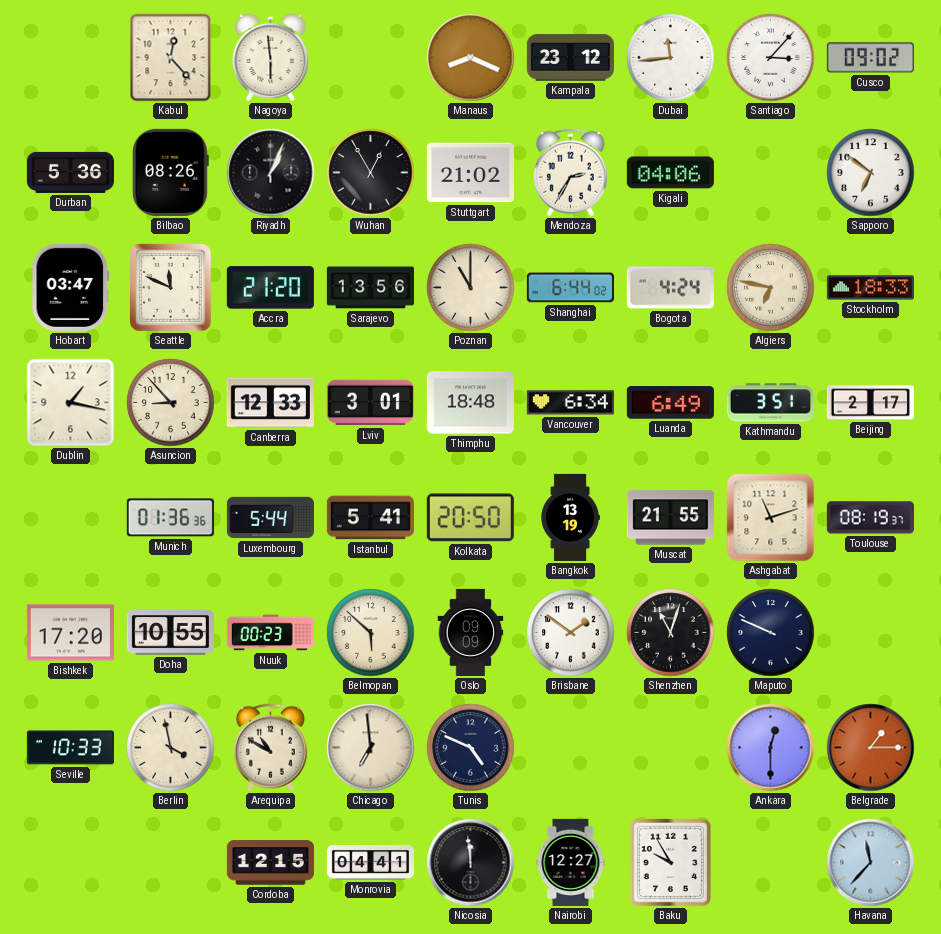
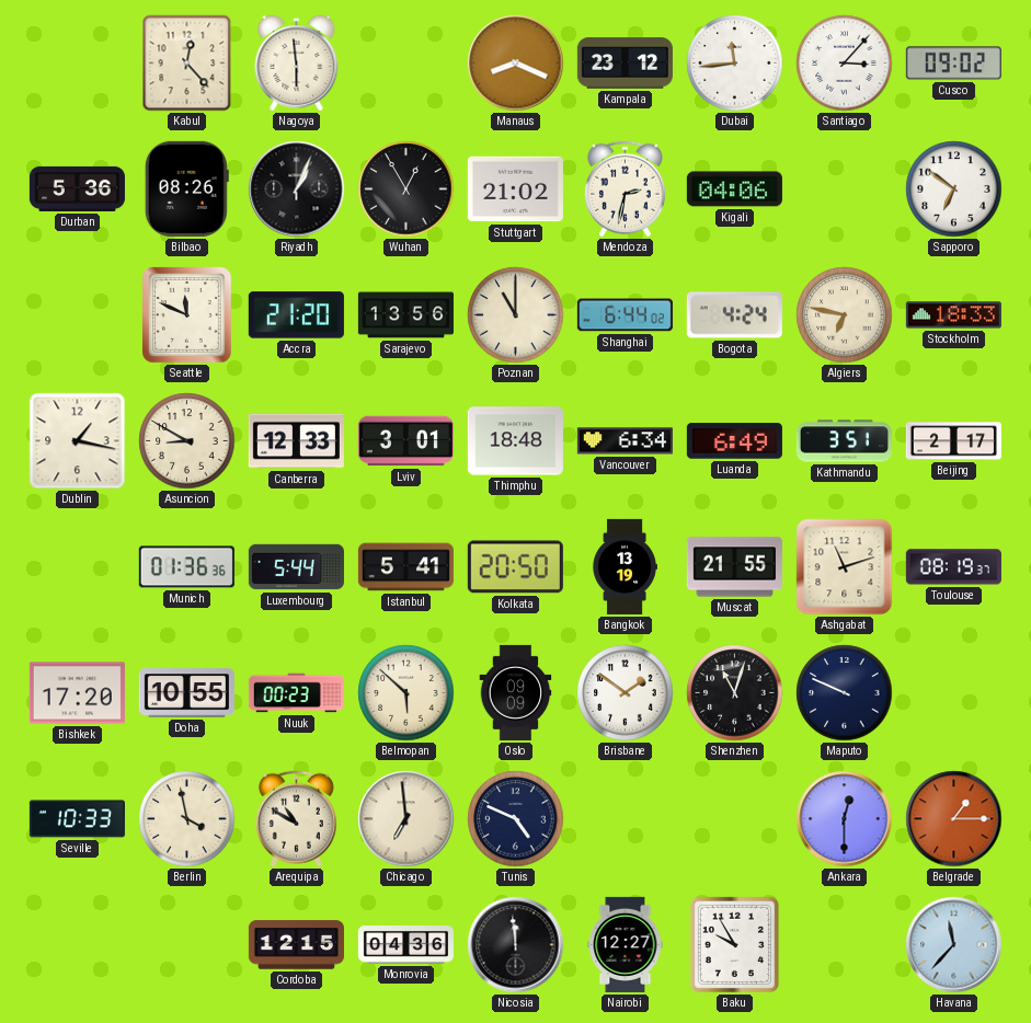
Mendoza: 2:35 -> 2:32
Hobart: 03:47 -> none
Asuncion: 8:53 -> 8:50
Monrovia: 04:41 -> 04:36
